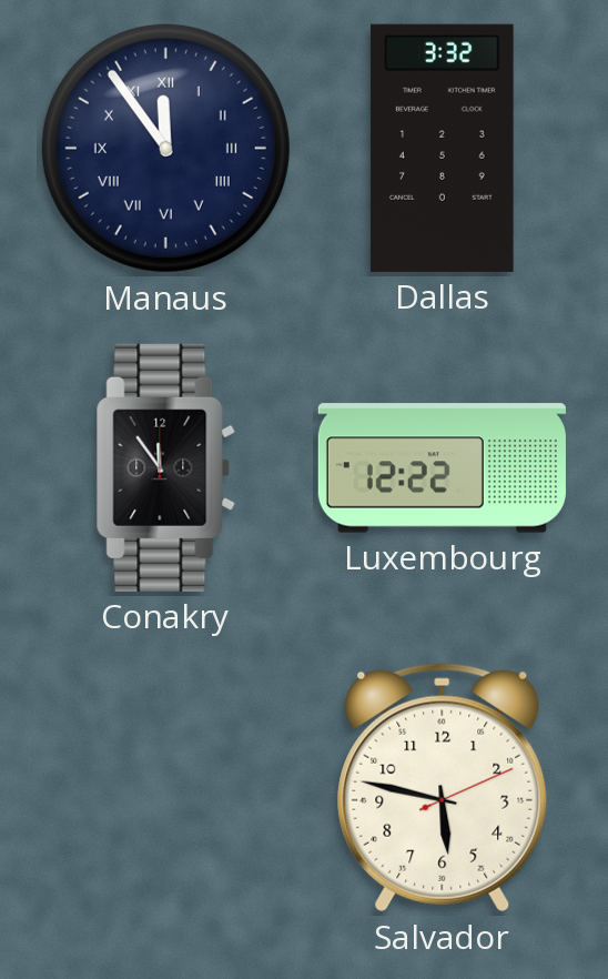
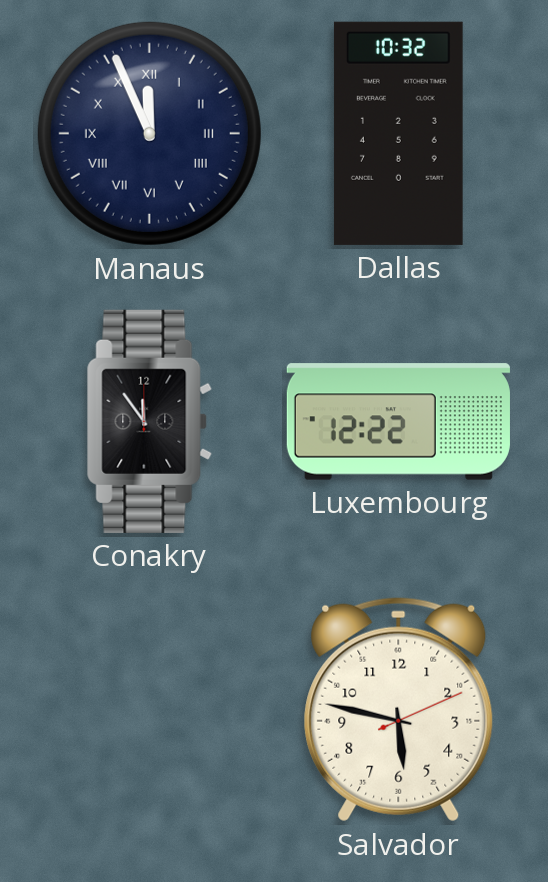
Manaus: 11:54 -> 11:56
Dallas: 3:32 -> 10:32
